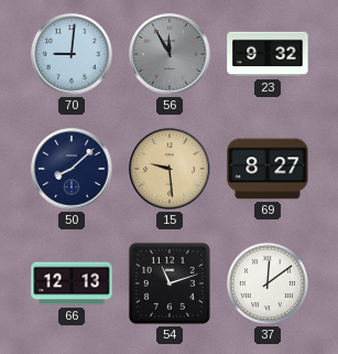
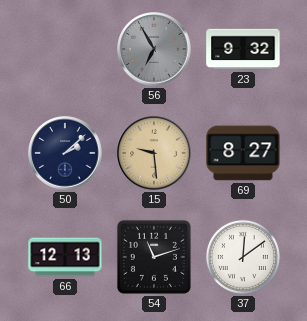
70: 9:01 -> none
56: 11:55 -> 6:55
50: 8:08 -> 2:08
